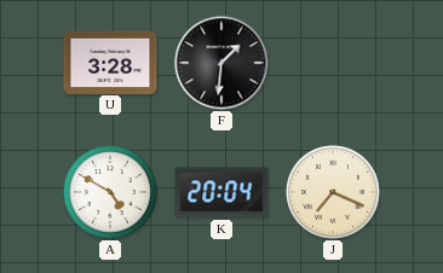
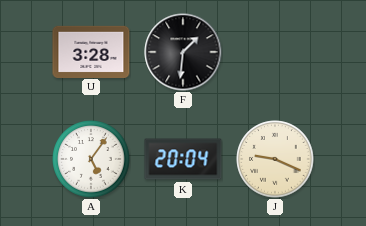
A: 4:50 -> 5:06
J: 7:19 -> 9:19
